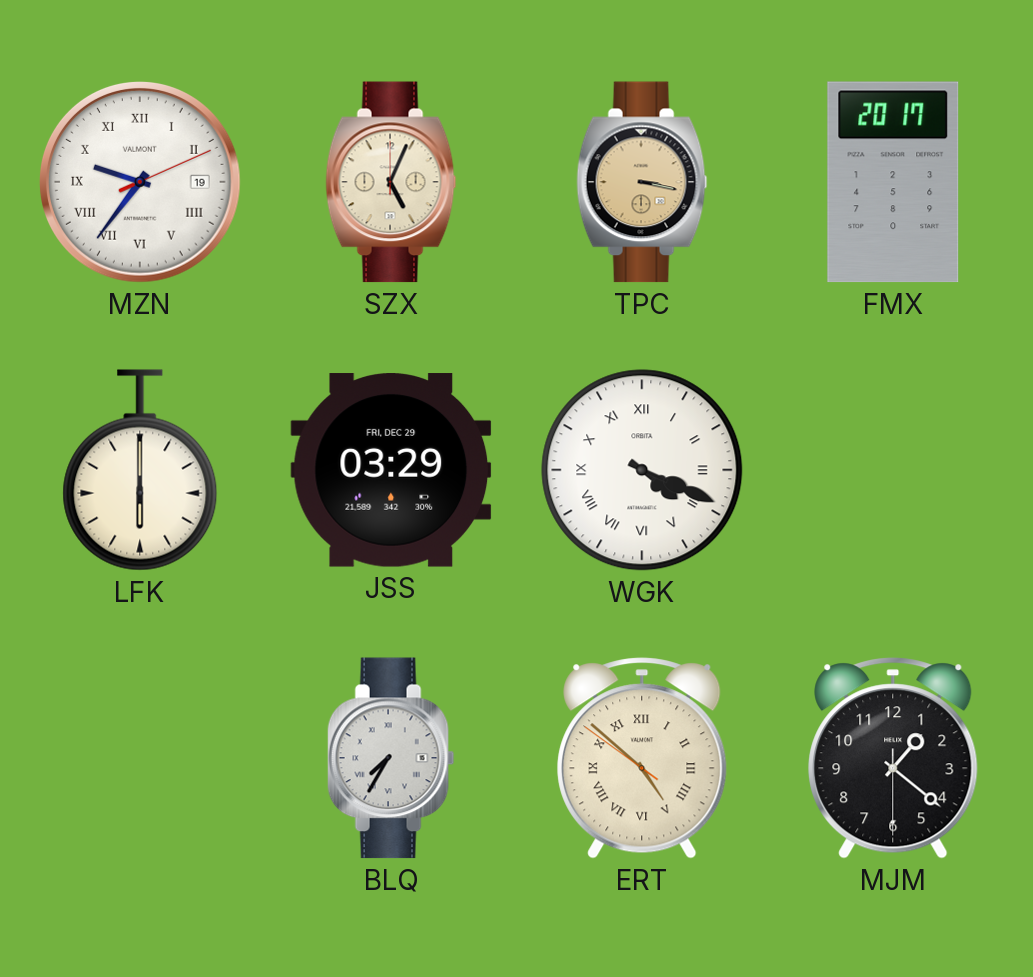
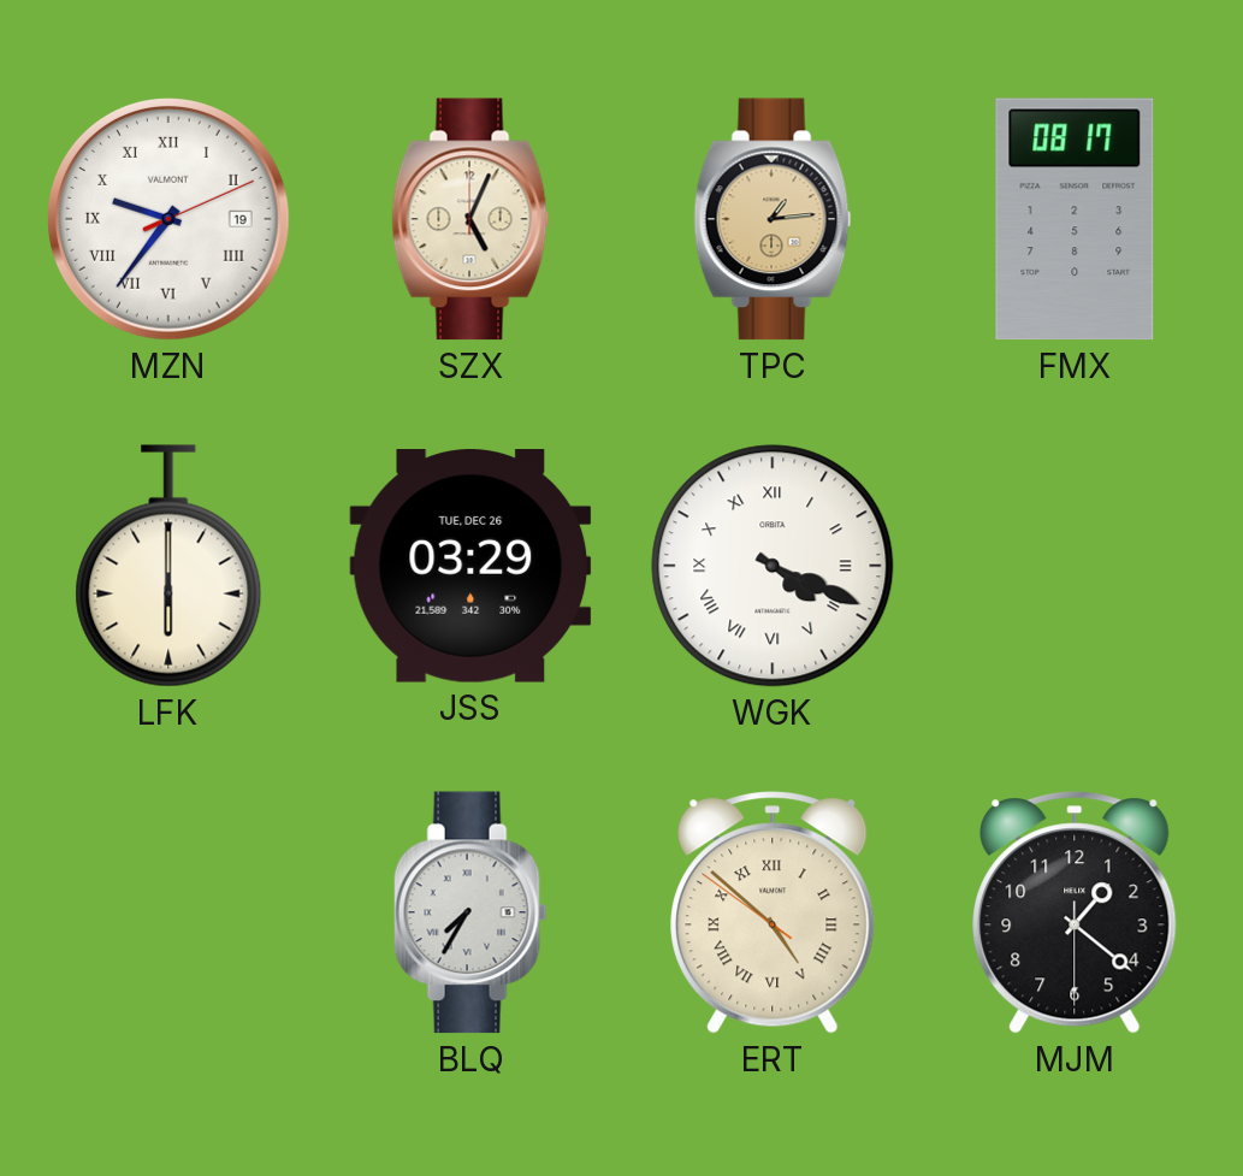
TPC: 3:17 -> 1:14
FMX: 20:17 -> 08:17
JSS date: FRI, DEC 29 -> TUE, DEC 26
